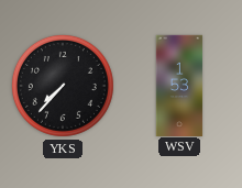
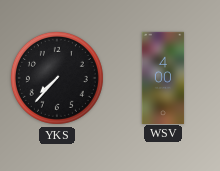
WSV: 1:53 -> 4:00
